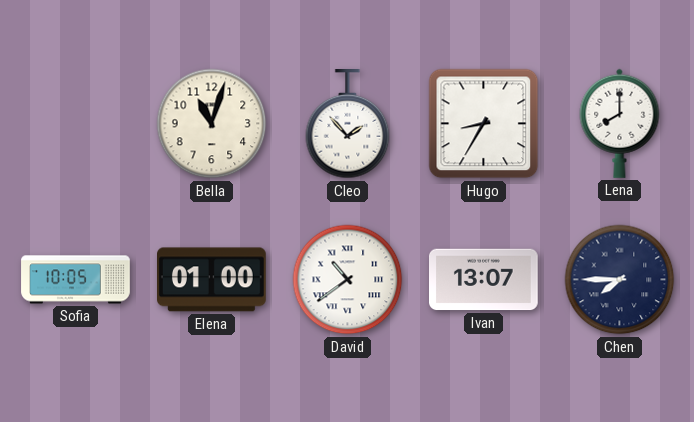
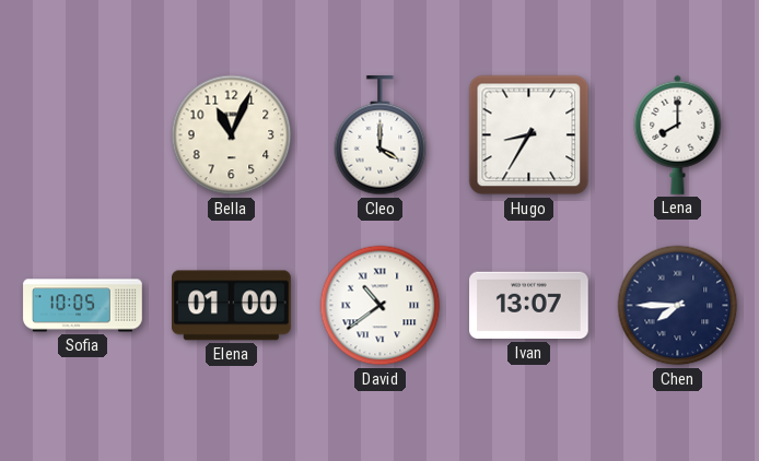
Bella: 11:03 -> 11:04
Cleo: 1:53 -> 4:00
